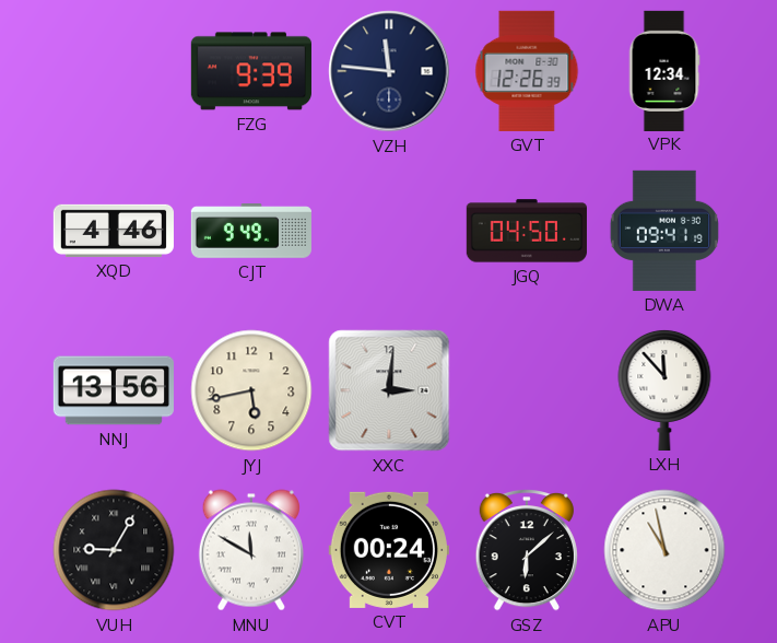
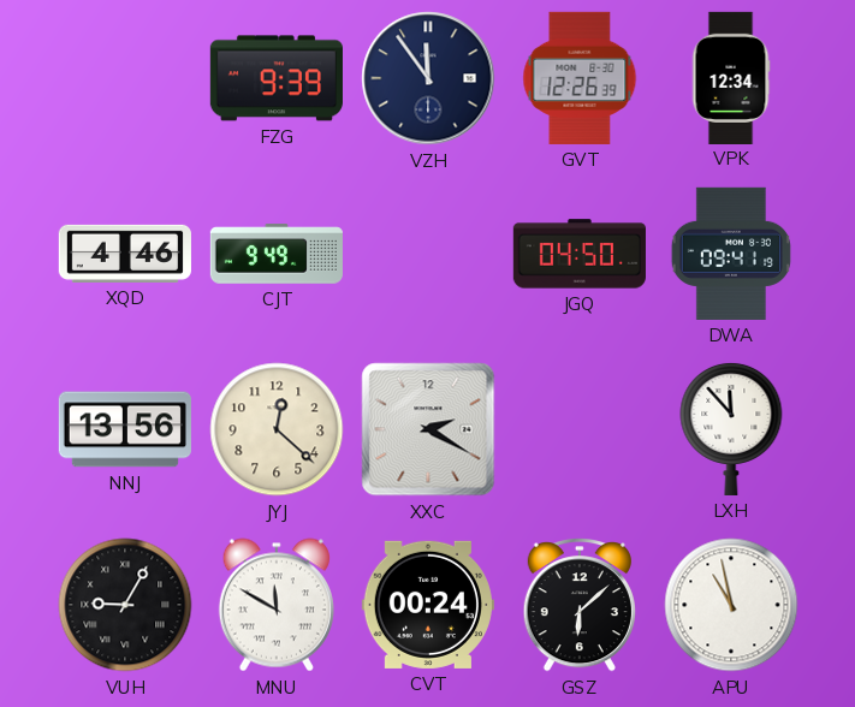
VZH: 11:46 -> 11:54
JYJ: 5:43 -> 12:22
XXC: 3:01 -> 2:20
